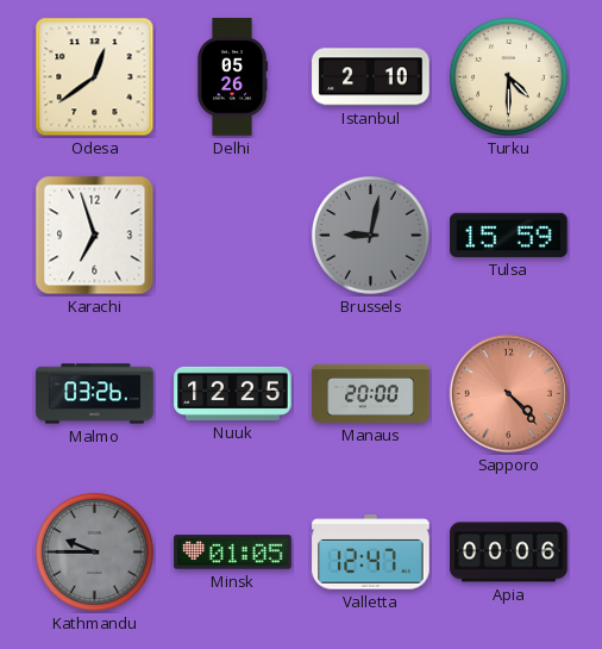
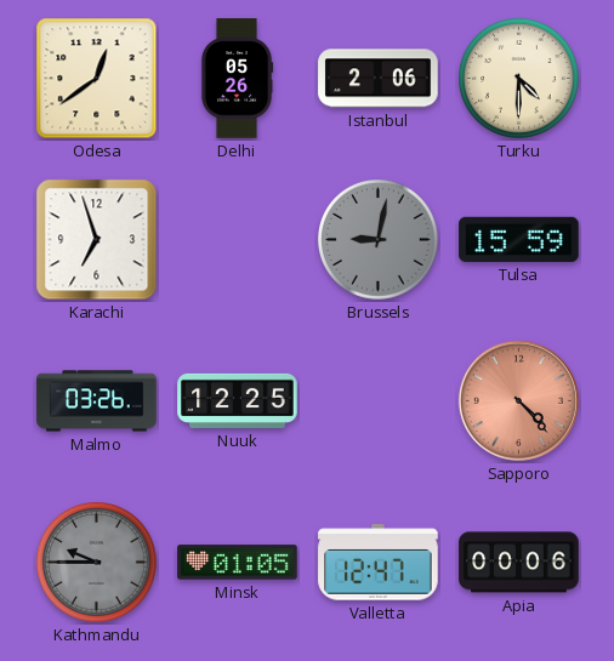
Istanbul: 2:10 -> 2:06
Manaus: 20:00 -> none
